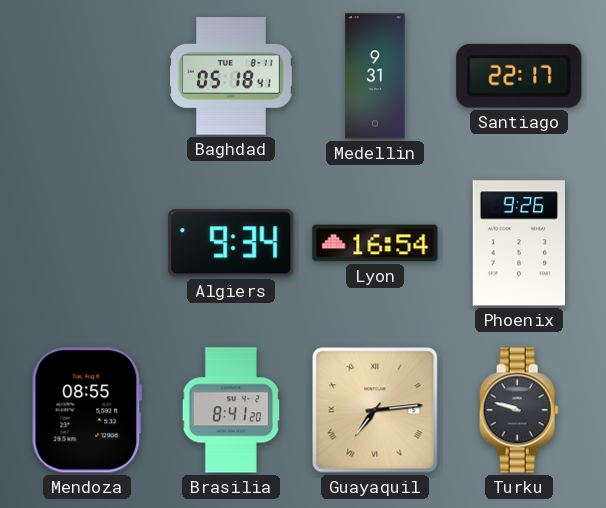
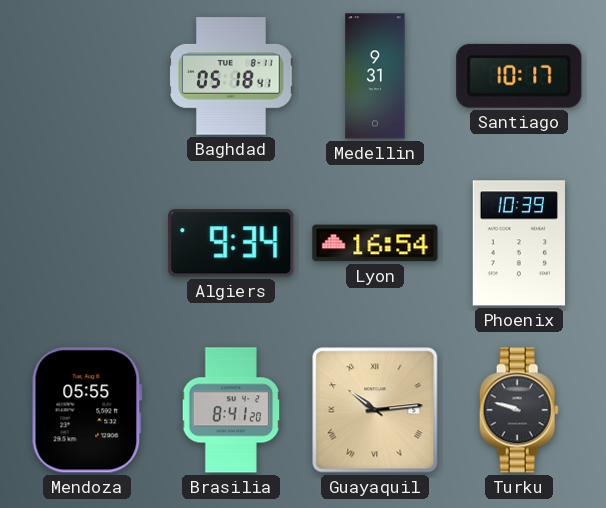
Santiago: 22:17 -> 10:17
Phoenix: 9:26 -> 10:39
Mendoza: 08:55 -> 05:55
Guayaquil: 7:14 -> 10:14
